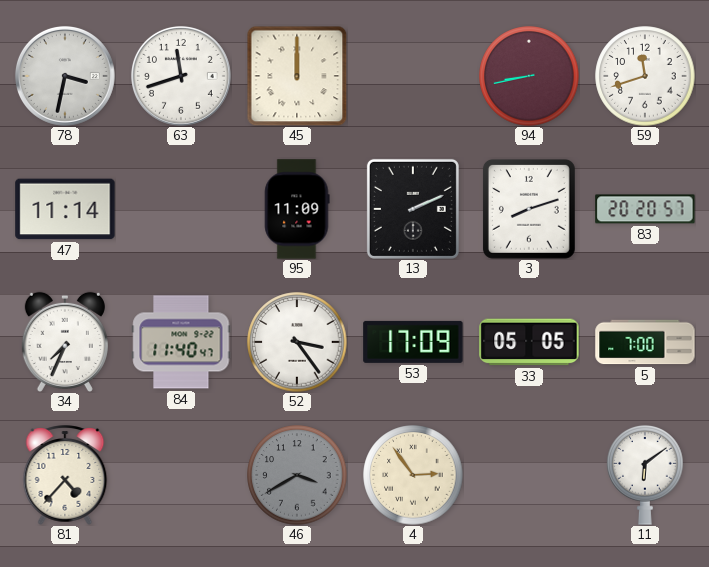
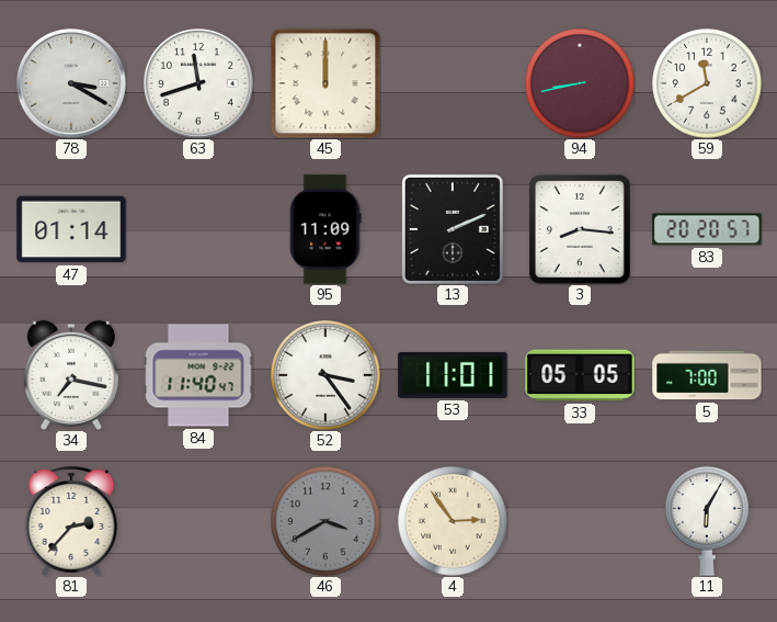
78: 3:32 -> 3:20
59: 11:42 -> 11:40
47: 11:14 -> 01:14
3: 8:12 -> 8:16
34: 7:34 -> 7:17
53: 17:09 -> 11:01
81: 4:37 -> 2:37
11: 6:09 -> 6:05
